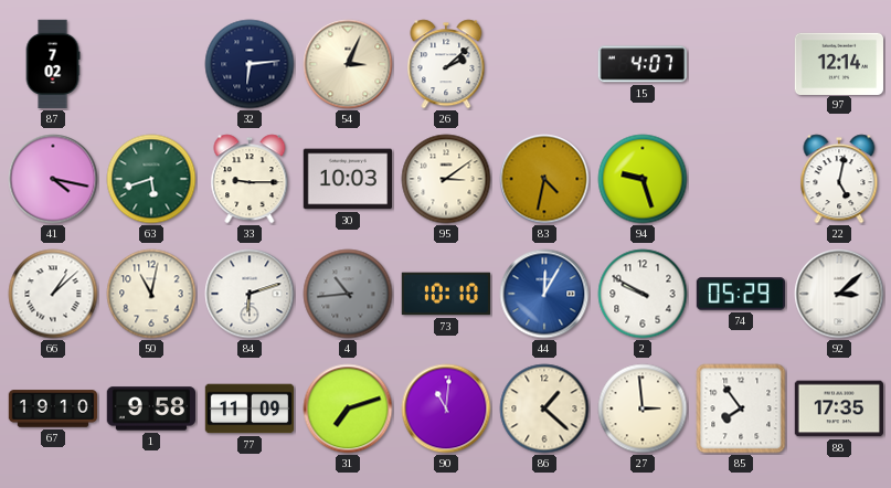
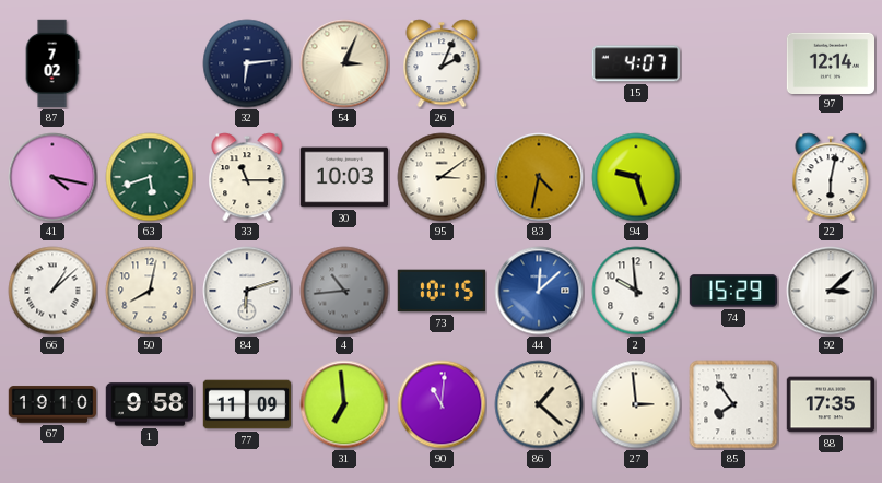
26: 2:08 -> 2:04
33: 9:15 -> 11:15
22: 5:02 -> 6:02
50: 11:02 -> 8:02
73: 10:10 -> 10:15
44: 12:05 -> 12:08
2: 9:50 -> 9:59
74: 05:29 -> 15:29
31: 7:12 -> 6:59
